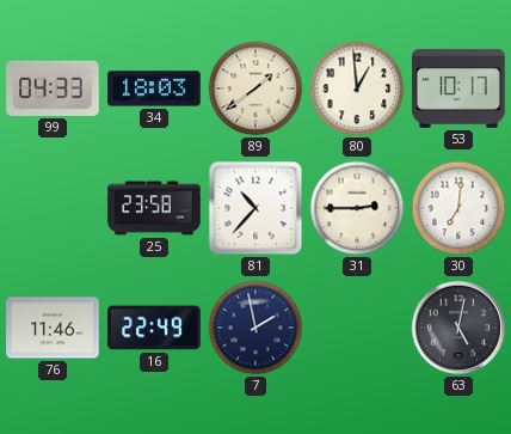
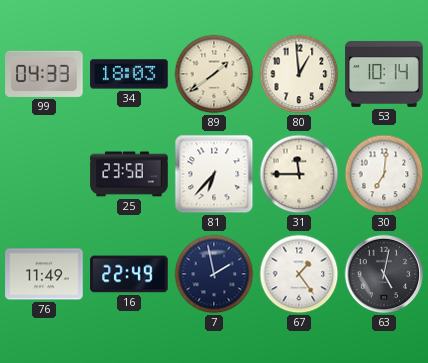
53: 10:17 -> 10:14
81: 10:37 -> 6:37
31: 2:45 -> 11:45
76: 11:46 -> 11:49
67: none -> 1:24
